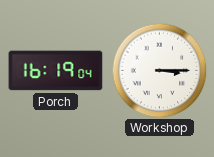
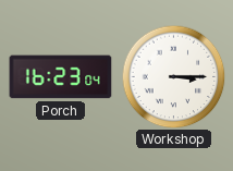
Porch: 16:19 -> 16:23
